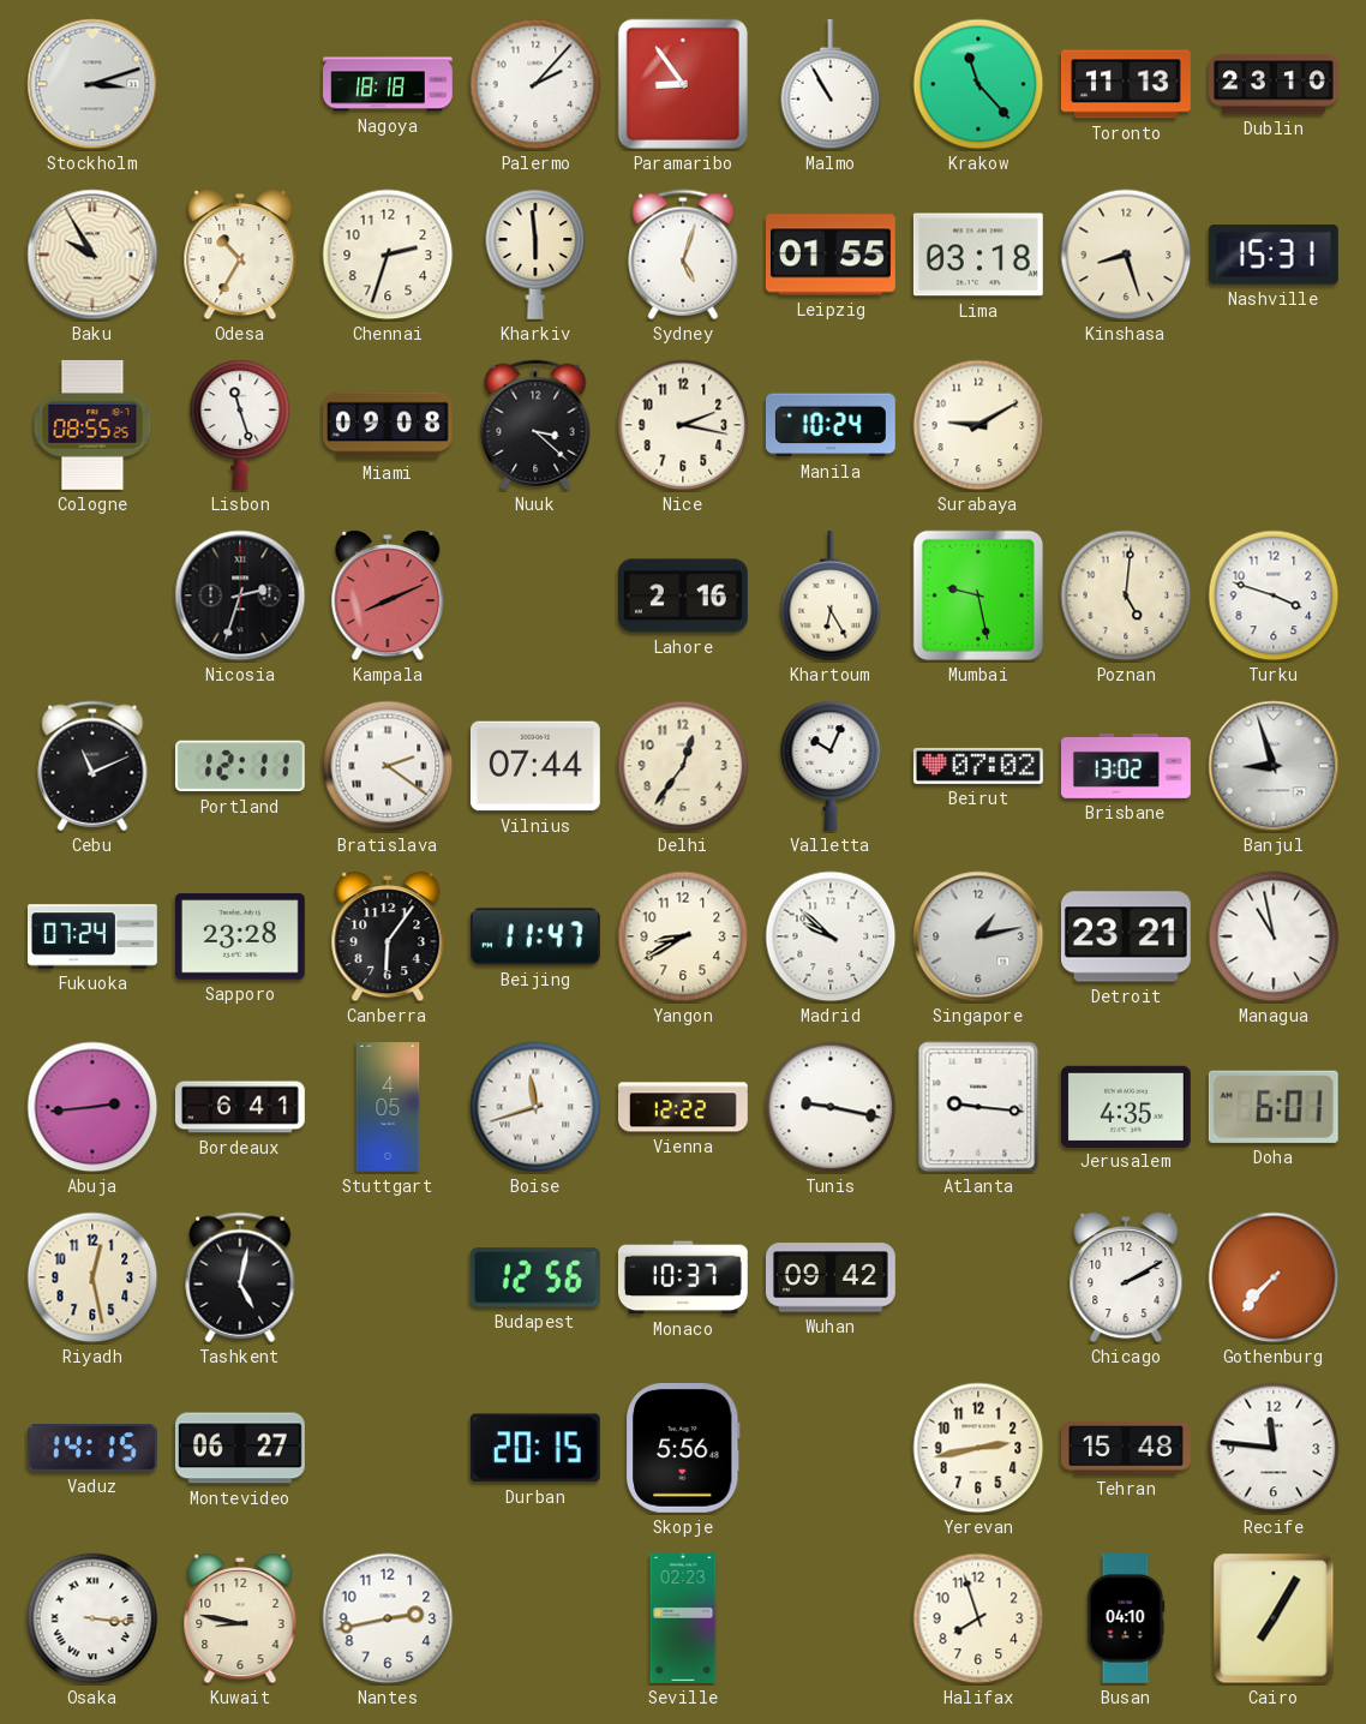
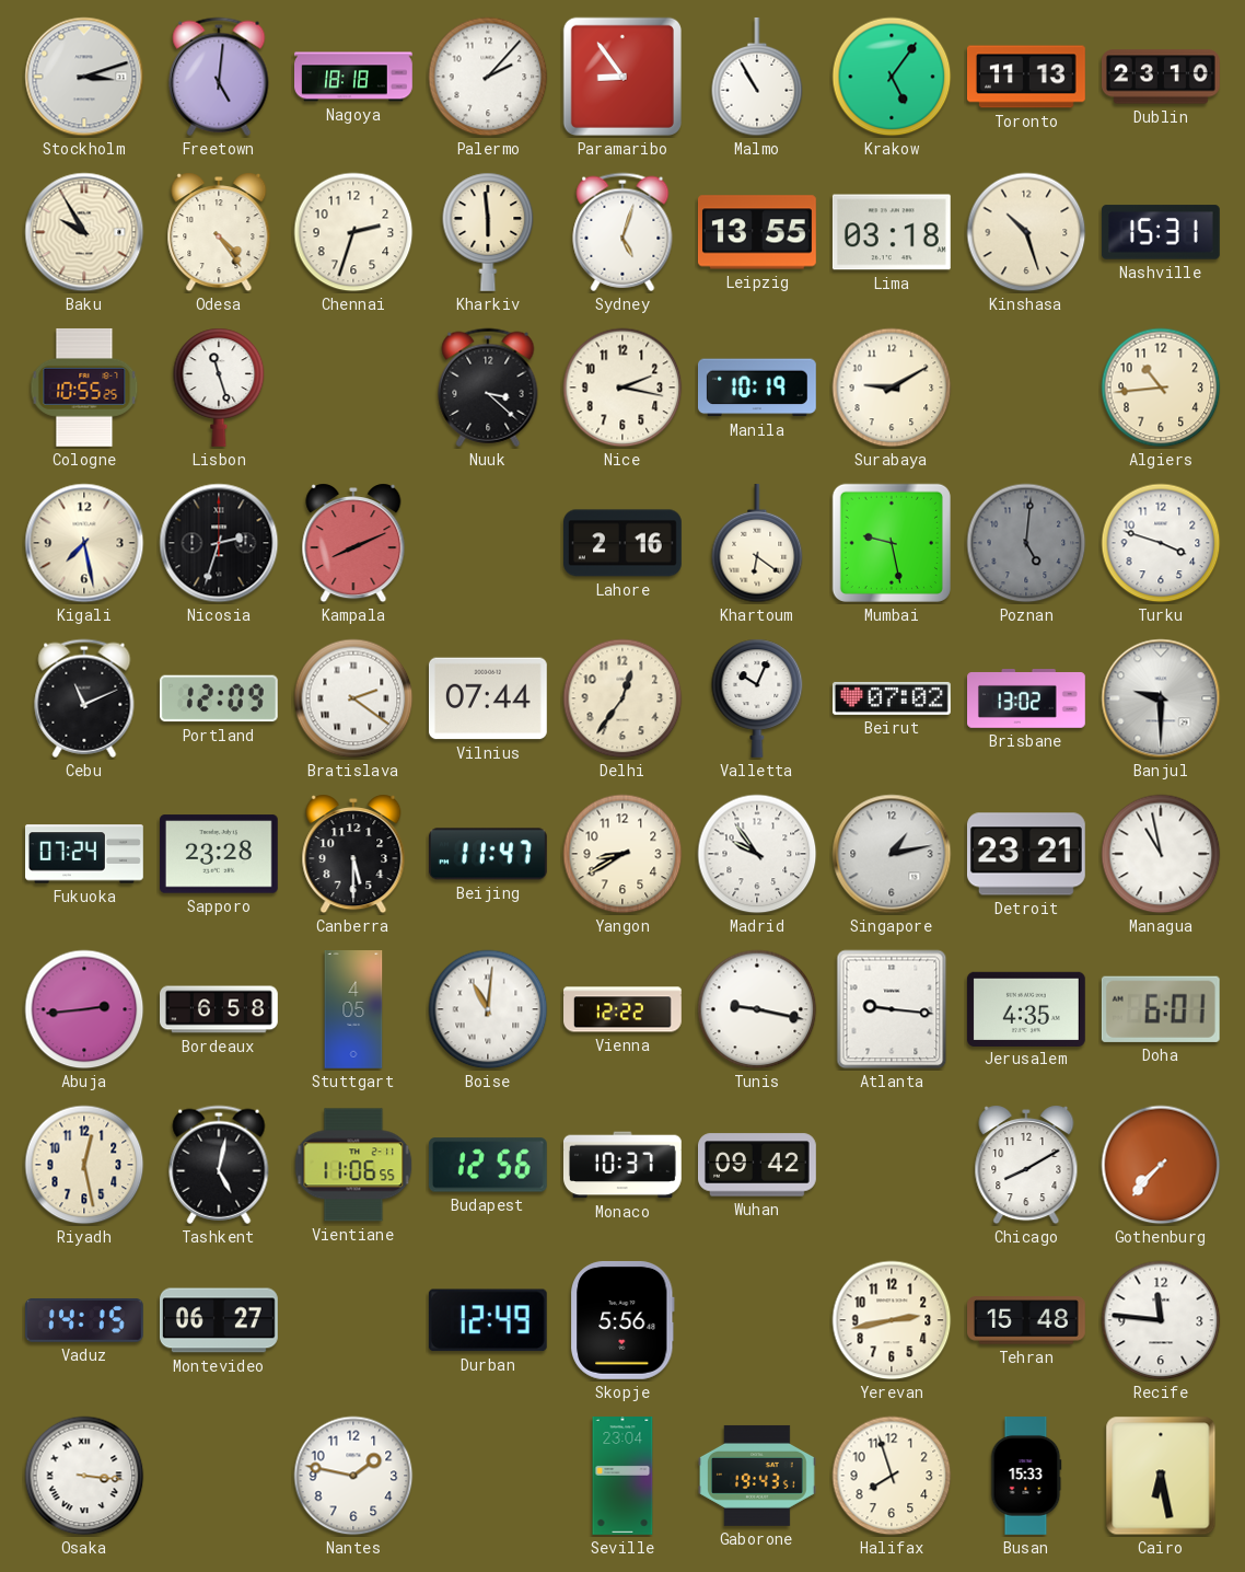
Freetown: none -> 5:01
Krakow: 11:23 -> 5:06
Odesa: 10:35 -> 4:24
Leipzig: 01:55 -> 13:55
Kinshasa: 8:27 -> 10:27
Cologne: 08:55 -> 10:55
Miami: 09:08 -> none
Manila: 10:24 -> 10:19
Algiers: none -> 10:44
Kigali: none -> 7:28
Khartoum: 6:25 -> 6:21
Poznan dial: cream -> grey
Portland: 12:11 -> 12:09
Banjul: 8:57 -> 9:30
Canberra: 6:06 -> 5:30
Madrid: 9:52 -> 9:54
Bordeaux: 6:41 -> 6:58
Boise: 11:42 -> 11:01
Vientiane: none -> 11:06
Chicago: 2:10 -> 8:10
Durban: 20:15 -> 12:49
Kuwait: 8:47 -> none
Nantes: 2:43 -> 1:47
Seville: 02:23 -> 23:04
Gaborone: none -> 19:43
Busan: 04:10 -> 15:33
Cairo: 7:05 -> 6:28
